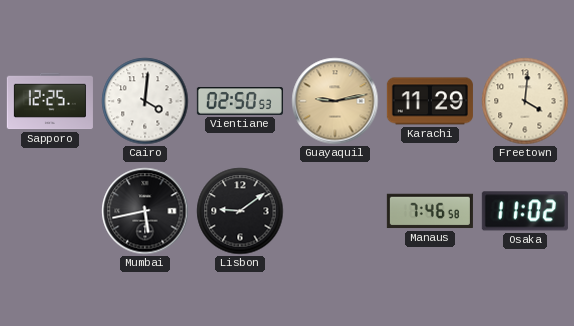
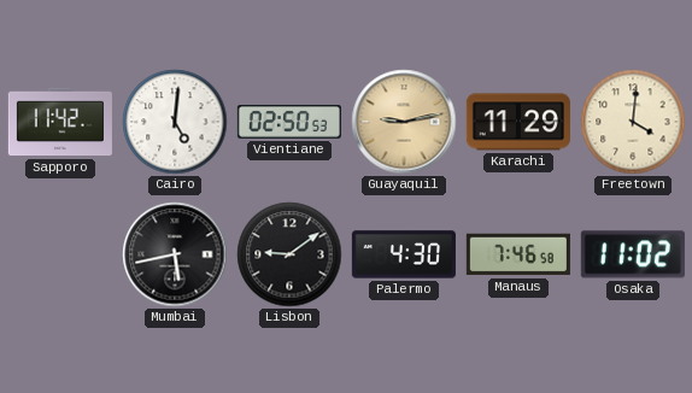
Sapporo: 12:25 -> 11:42
Cairo: 4:01 -> 5:01
Palermo: none -> 4:30
